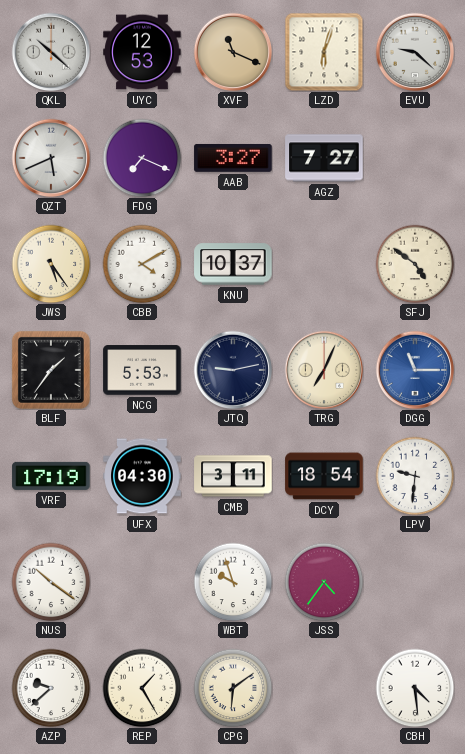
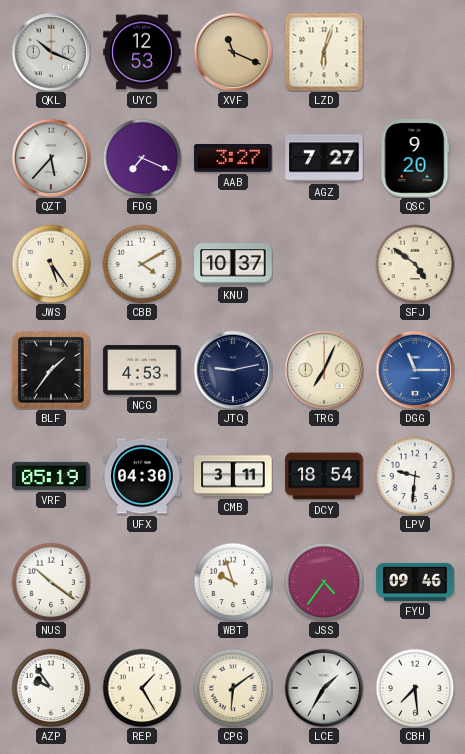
QKL: 10:22 -> 10:19
EVU: 9:22 -> none
QZT: 5:41 -> 5:37
QSC: none -> 9:20
NCG: 5:53 -> 4:53
VRF: 17:19 -> 05:19
FYU: none -> 09:46
AZP: 9:38 -> 9:54
LCE: none -> 1:35
CBH: 4:29 -> 7:29
